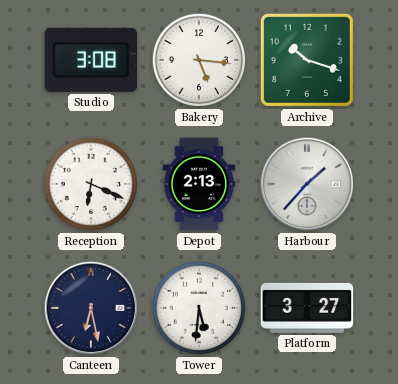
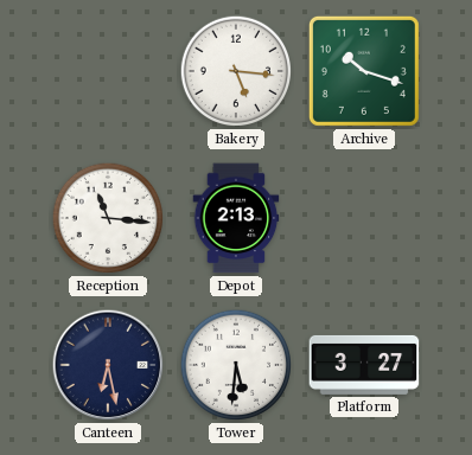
Studio: 3:08 -> none
Reception: 6:19 -> 11:16
Harbour: 1:37 -> none
